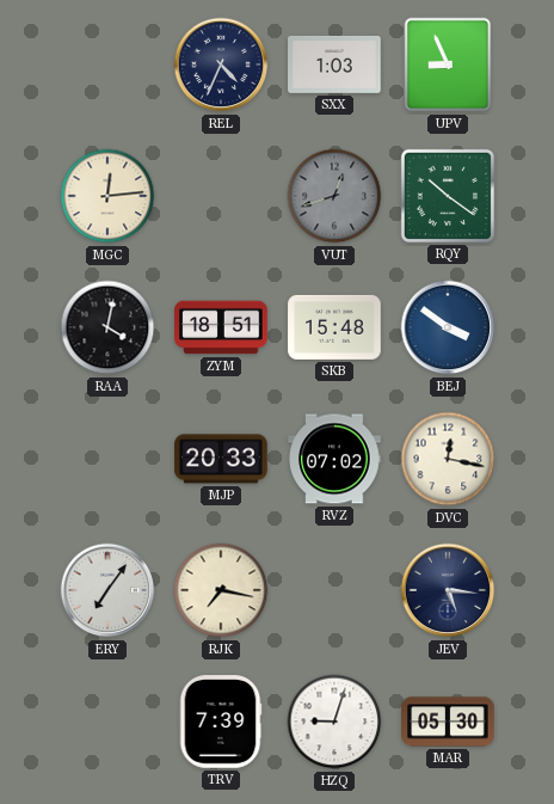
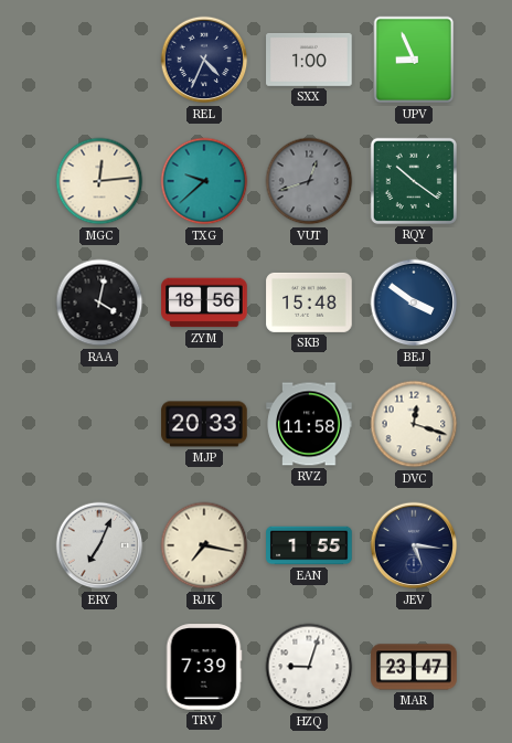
SXX: 1:03 -> 1:00
TXG: none -> 9:38
ZYM: 18:51 -> 18:56
RVZ: 07:02 -> 11:58
DVC: 12:17 -> 12:18
ERY: 7:06 -> 7:04
EAN: none -> 1:55
MAR: 05:30 -> 23:47
